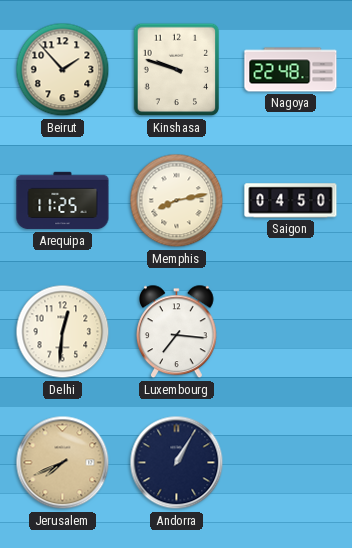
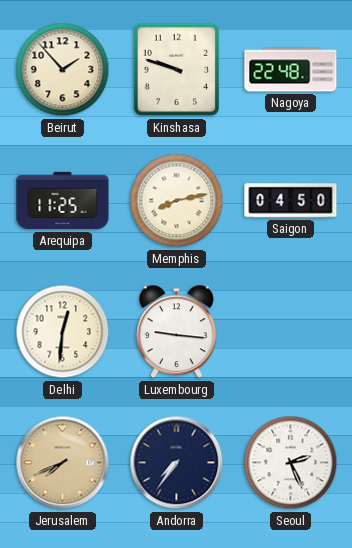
Luxembourg: 7:16 -> 9:16
Andorra: 1:05 -> 7:36
Seoul: none -> 2:26
